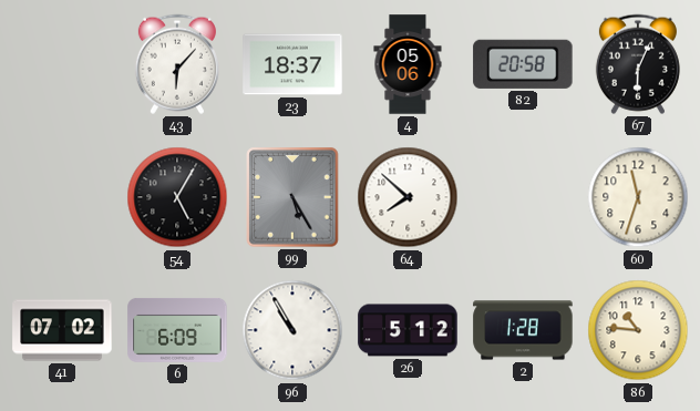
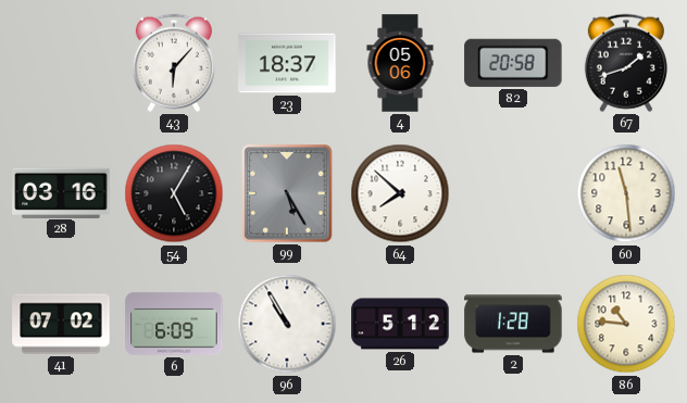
67: 6:04 -> 1:42
28: none -> 03:16
60: 11:33 -> 11:29
